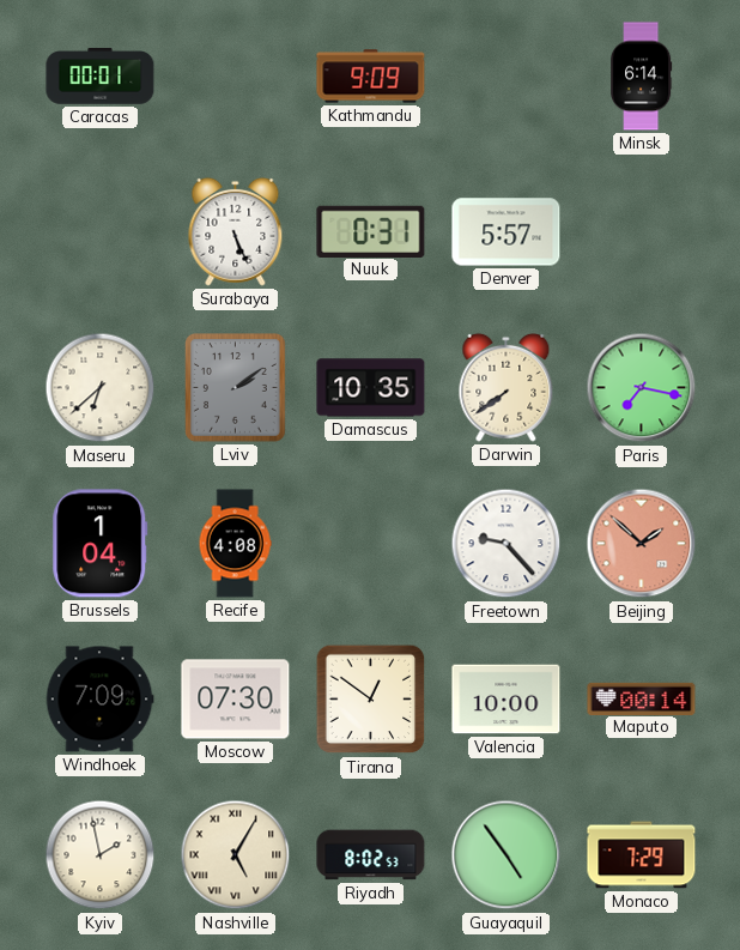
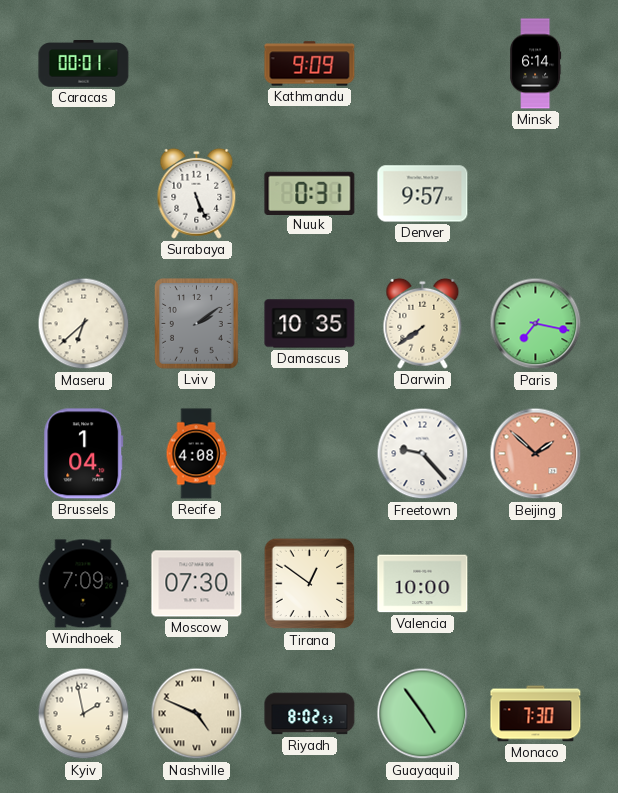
Denver: 5:57 -> 9:57
Maputo: 00:14 -> none
Nashville: 5:05 -> 4:49
Monaco: 7:29 -> 7:30
